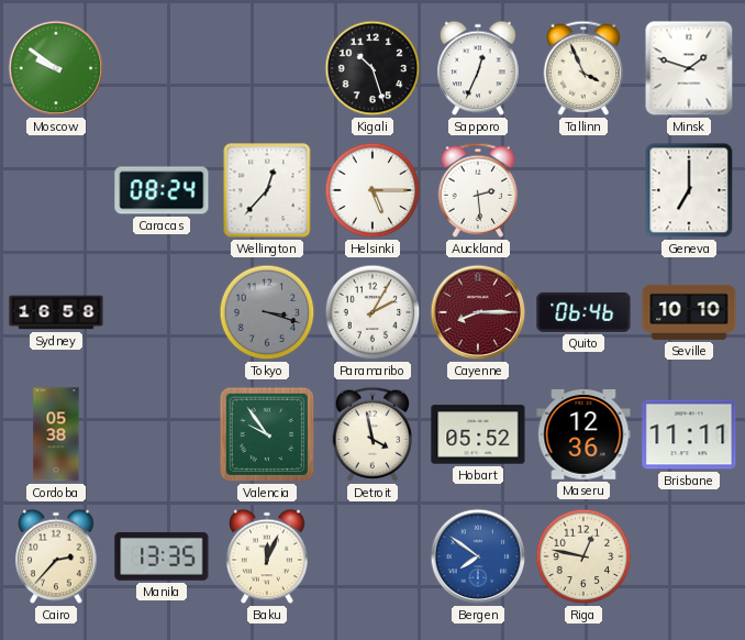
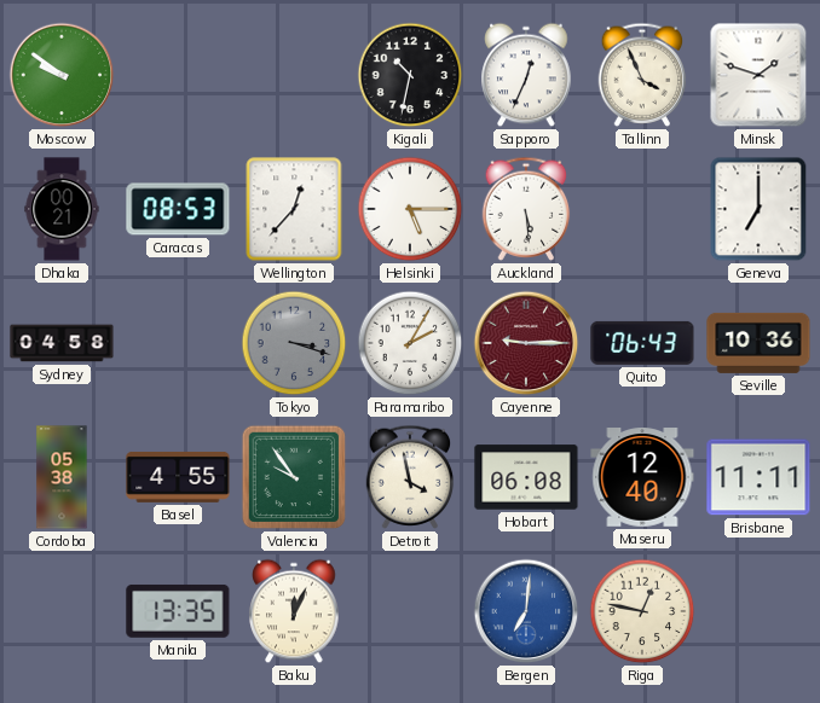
Kigali: 10:27 -> 10:32
Dhaka: none -> 00:21
Caracas: 08:24 -> 08:53
Auckland: 2:29 -> 5:29
Sydney: 16:58 -> 04:58
Cayenne: 8:15 -> 9:15
Quito: 06:46 -> 06:43
Seville: 10:10 -> 10:36
Basel: none -> 4:55
Hobart: 05:52 -> 06:08
Maseru: 12:36 -> 12:40
Cairo: 2:37 -> none
Bergen: 7:51 -> 7:01
